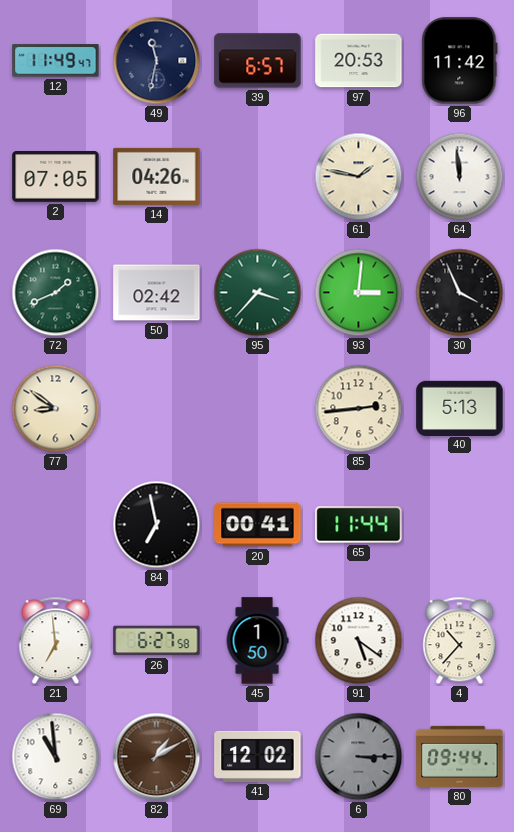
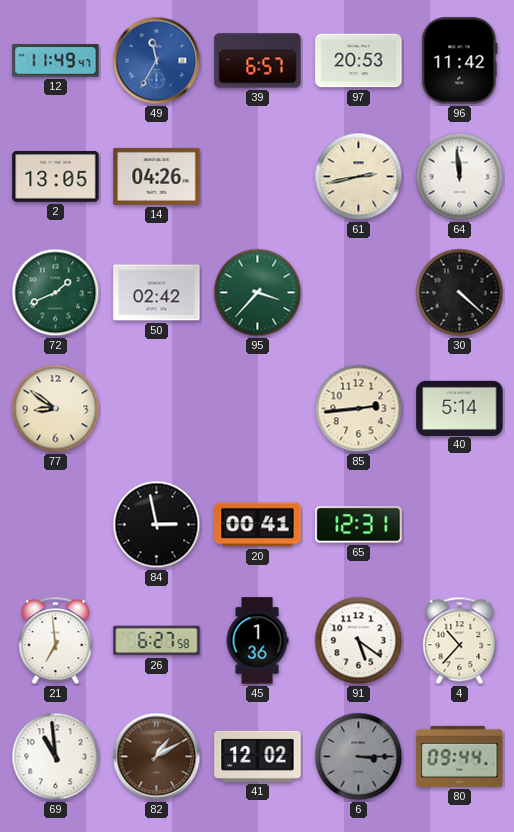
49: 11:32 -> 11:35
49 dial: navy -> blue
2: 07:05 -> 13:05
61: 1:47 -> 2:43
93: 3:01 -> none
30: 3:56 -> 4:22
40: 5:13 -> 5:14
84: 6:58 -> 2:58
65: 11:44 -> 12:31
45: 1:50 -> 1:36
